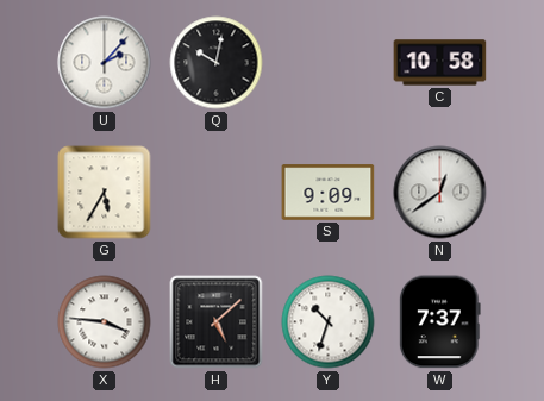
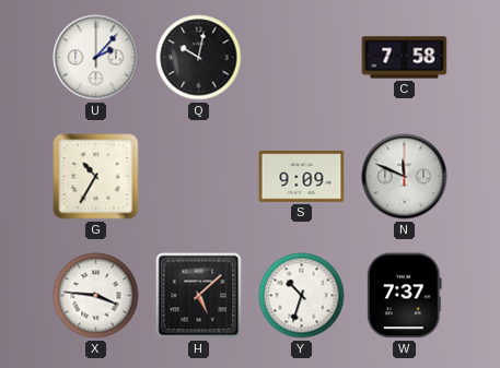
C: 10:58 -> 7:58
G: 5:35 -> 10:35
N: 12:39 -> 11:49
